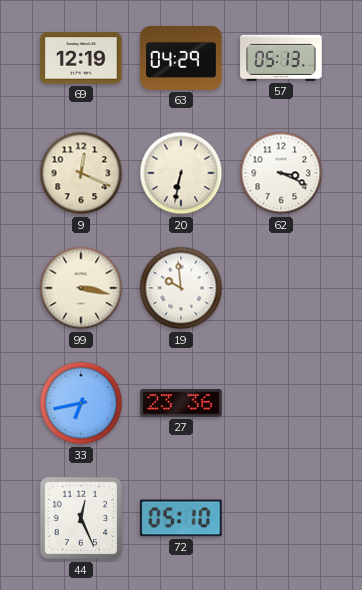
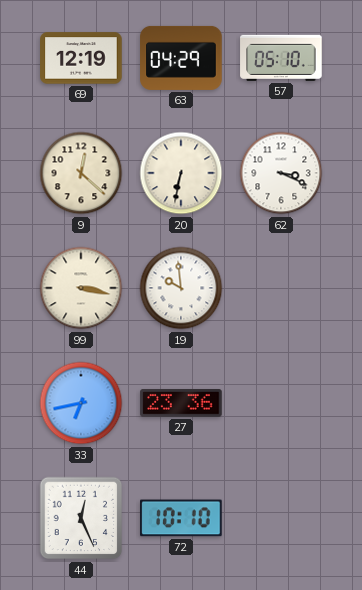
57: 05:13 -> 05:10
9: 12:19 -> 12:22
72: 05:10 -> 10:10
